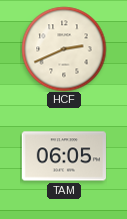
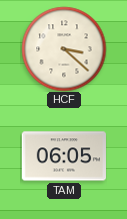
HCF: 2:41 -> 3:22
